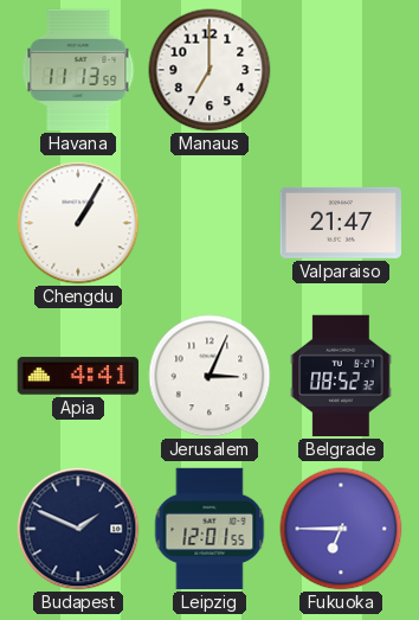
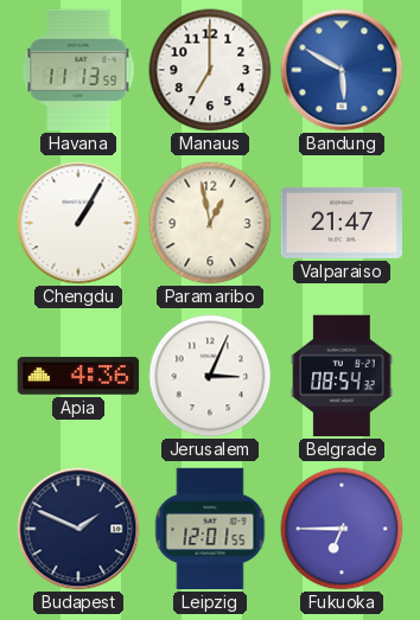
Bandung: none -> 5:50
Paramaribo: none -> 12:58
Apia: 4:41 -> 4:36
Belgrade: 08:52 -> 08:54
